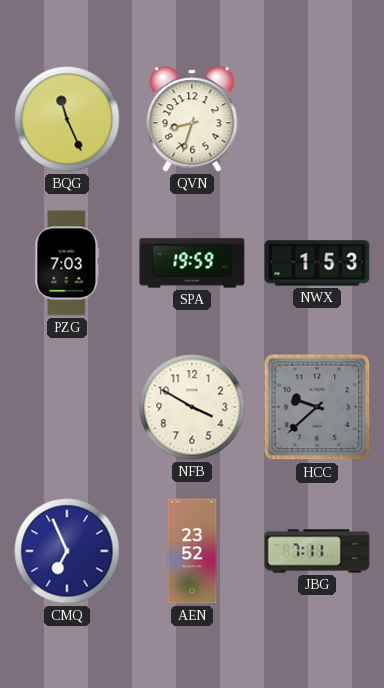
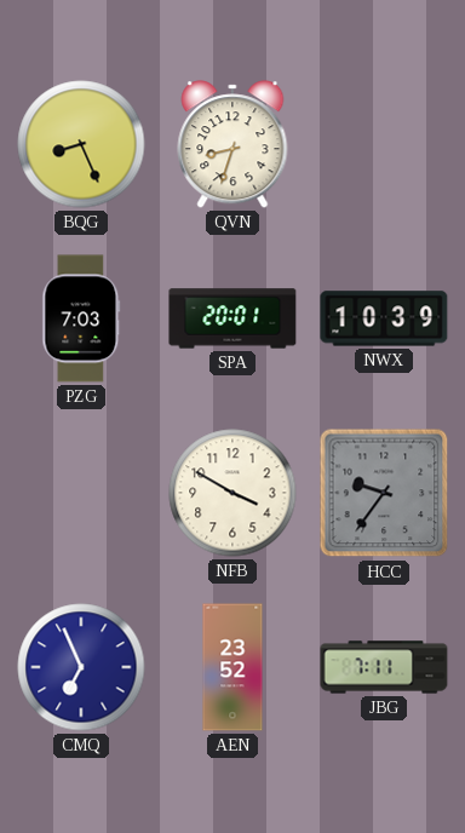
BQG: 11:26 -> 8:26
SPA: 19:59 -> 20:01
NWX: 1:53 -> 10:39
HCC: 9:38 -> 9:36
